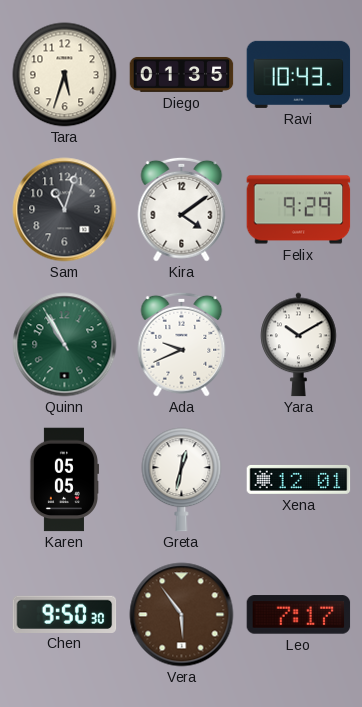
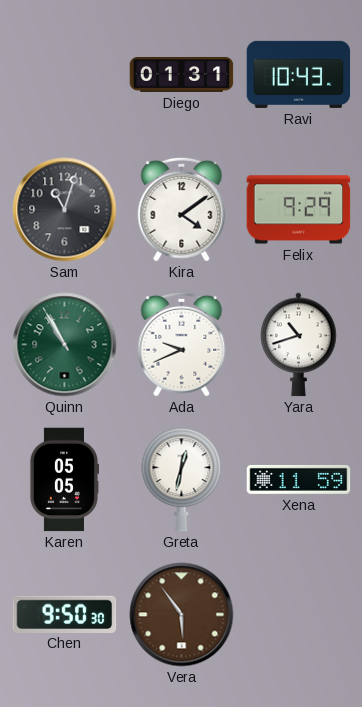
Tara: 5:33 -> none
Diego: 01:35 -> 01:31
Yara: 10:10 -> 10:42
Xena: 12:01 -> 11:59
Leo: 7:17 -> none
